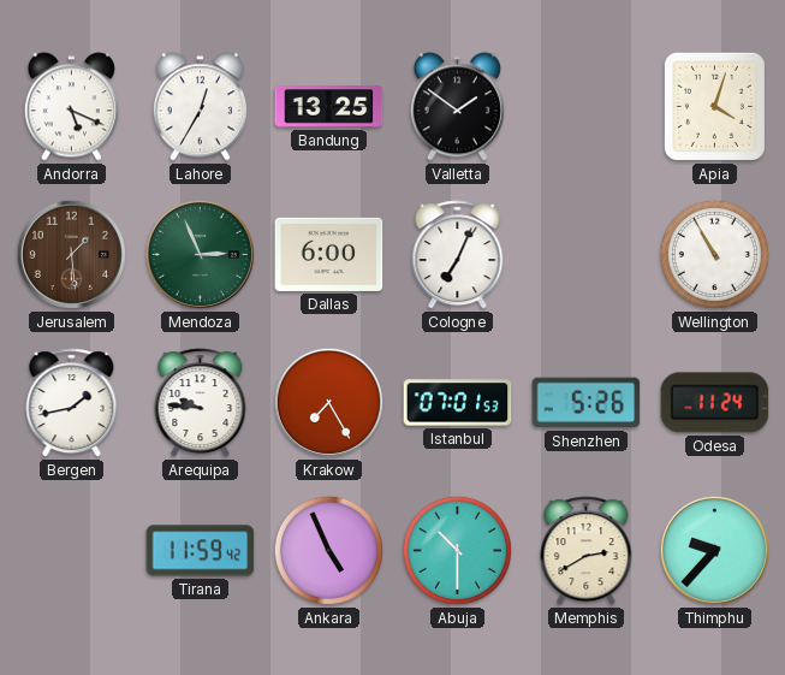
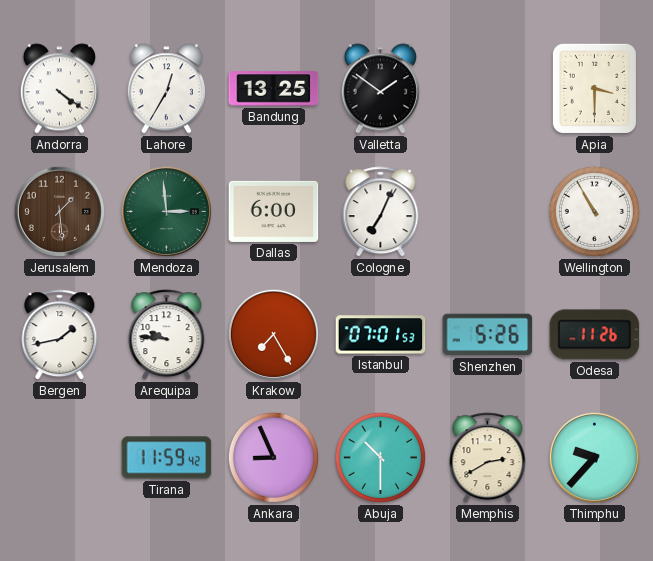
Andorra: 5:19 -> 4:21
Apia: 4:03 -> 3:30
Mendoza: 2:56 -> 2:59
Odesa: 11:24 -> 11:26
Ankara: 4:56 -> 8:56
